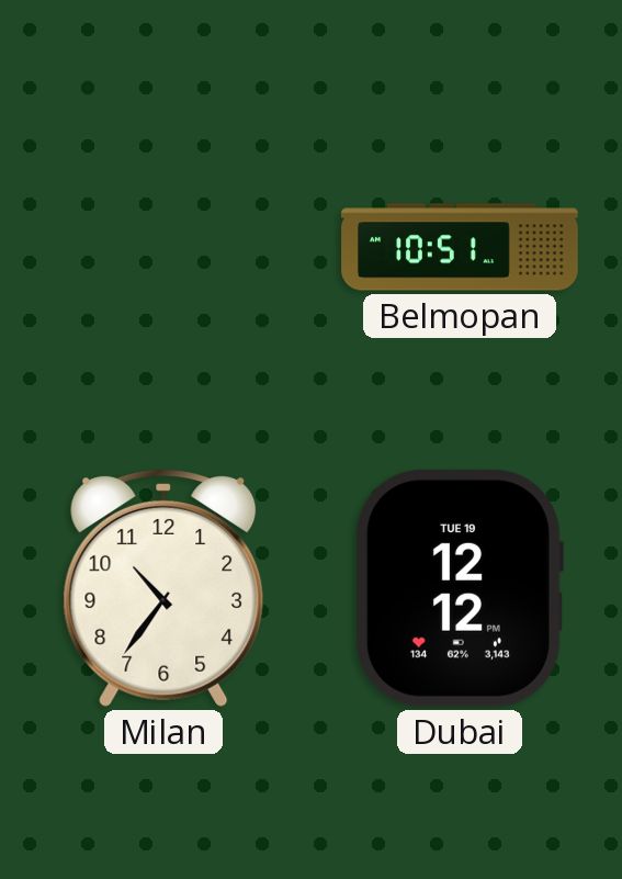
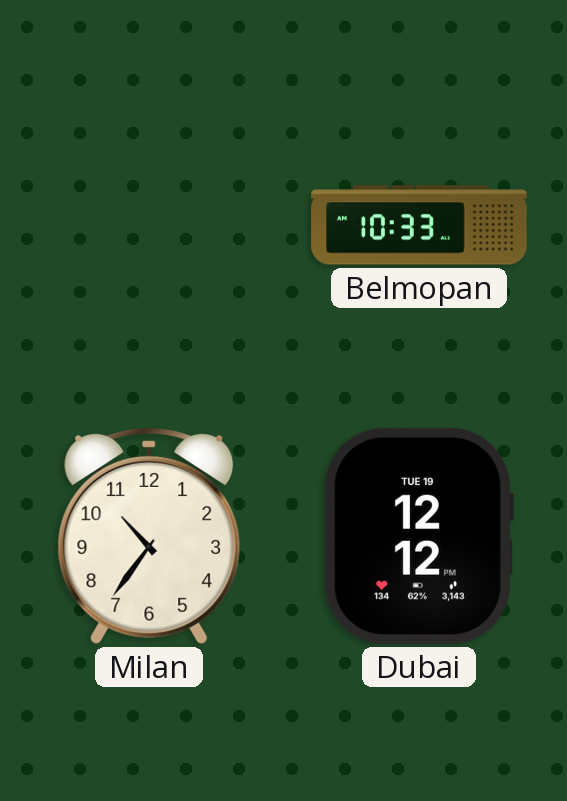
Belmopan: 10:51 -> 10:33
